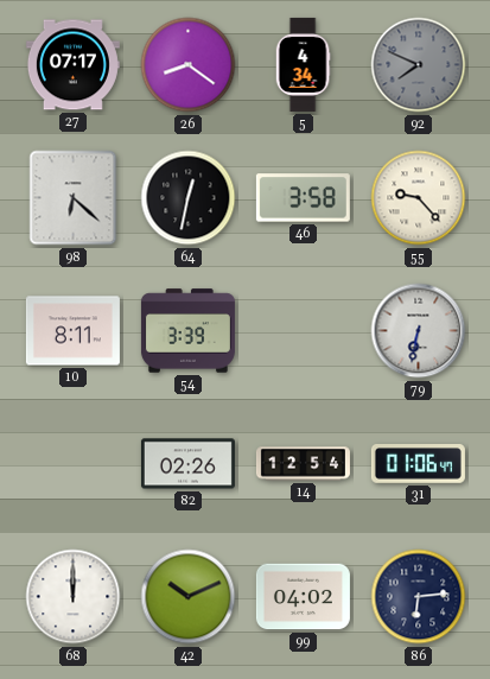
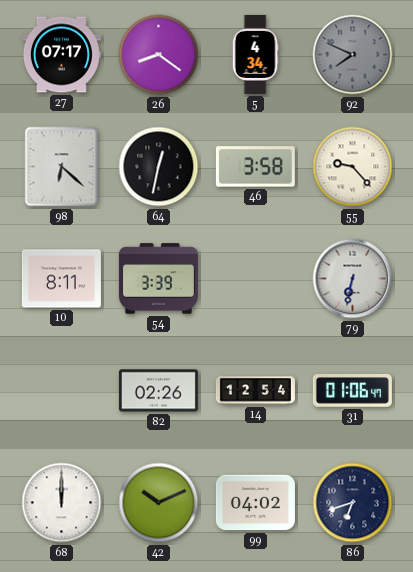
86: 6:14 -> 6:42
